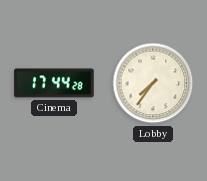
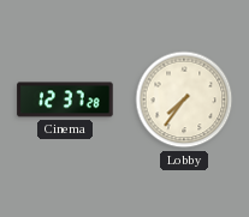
Cinema: 17:44 -> 12:37
